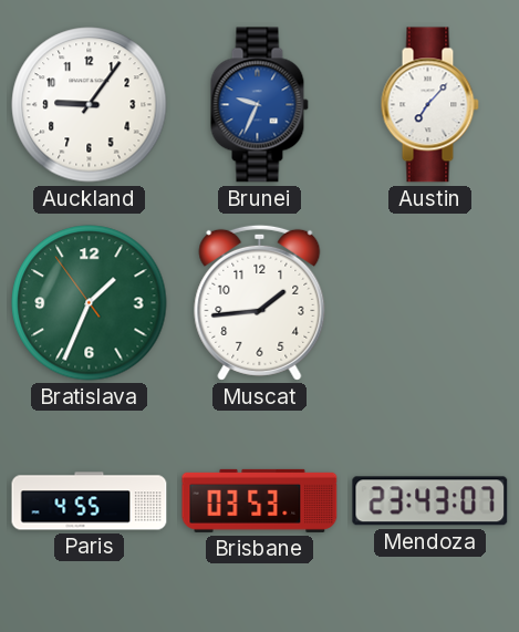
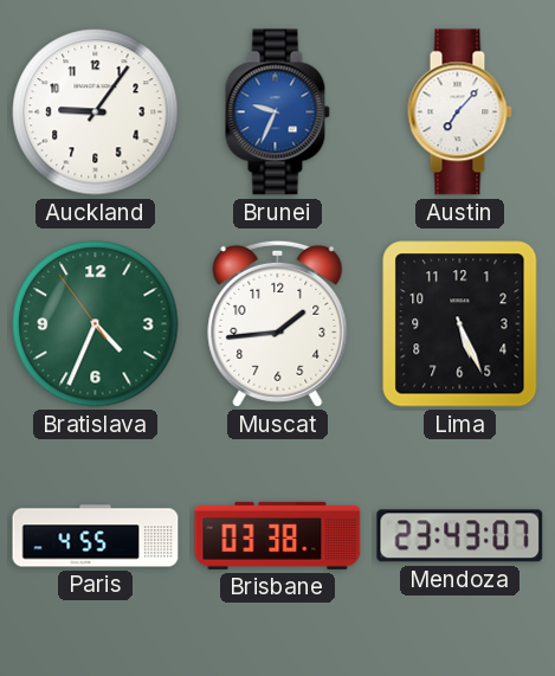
Bratislava: 1:33 -> 4:33
Lima: none -> 5:26
Brisbane: 03:53 -> 03:38
